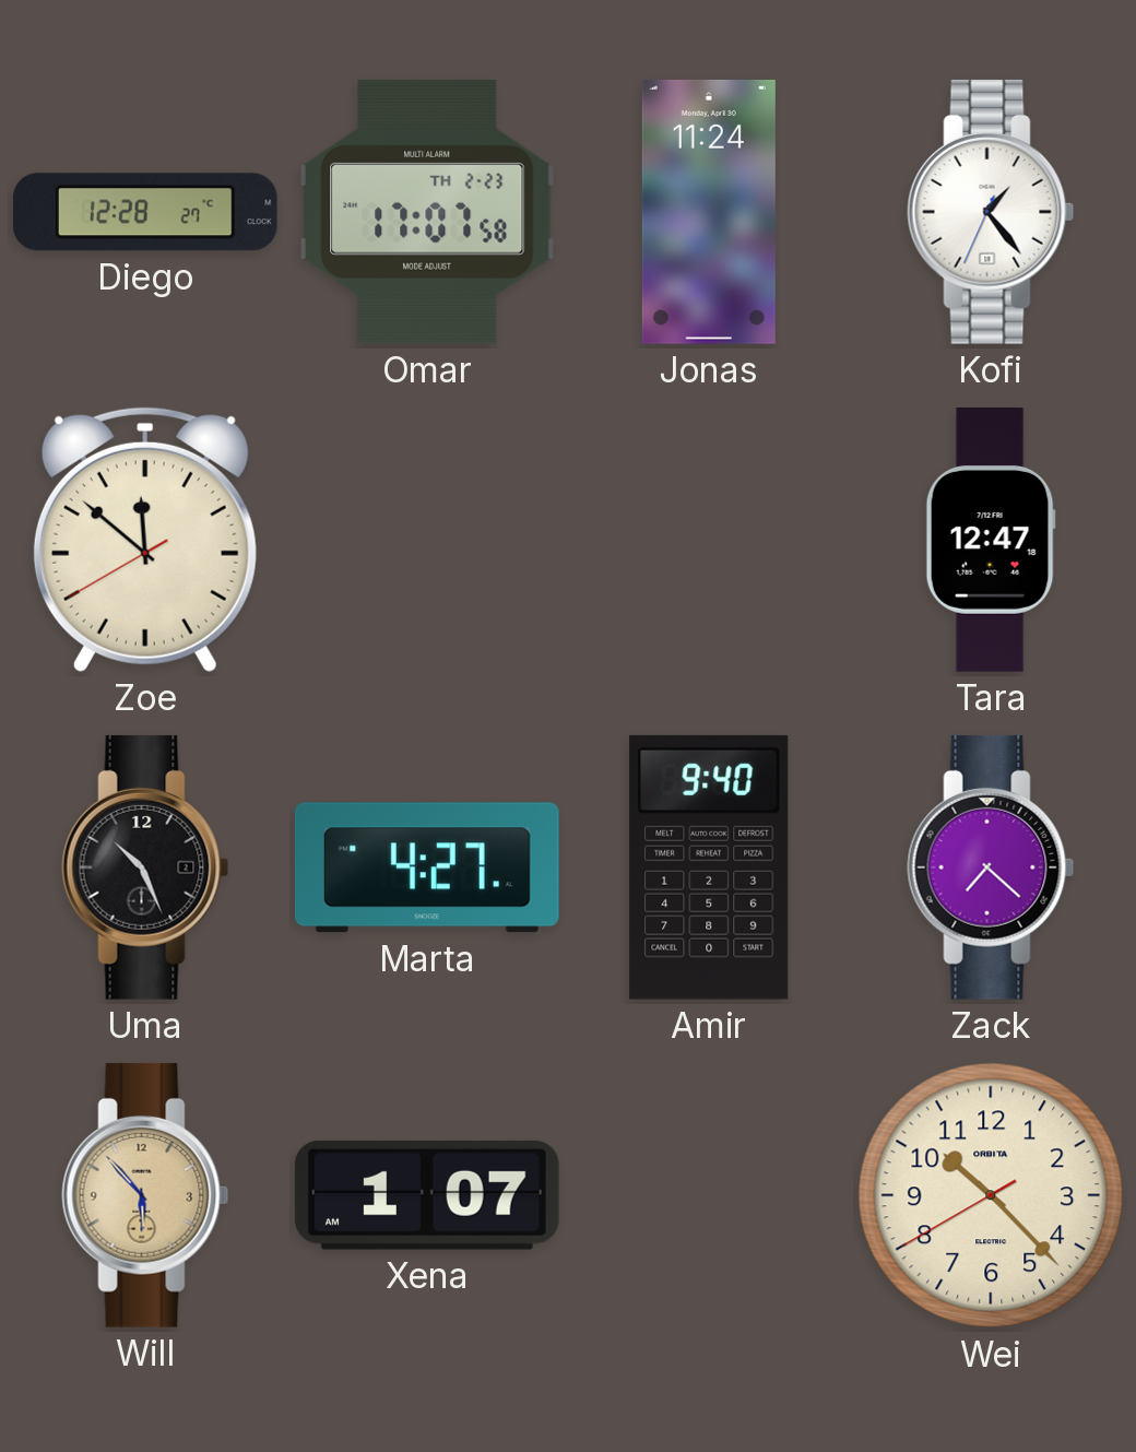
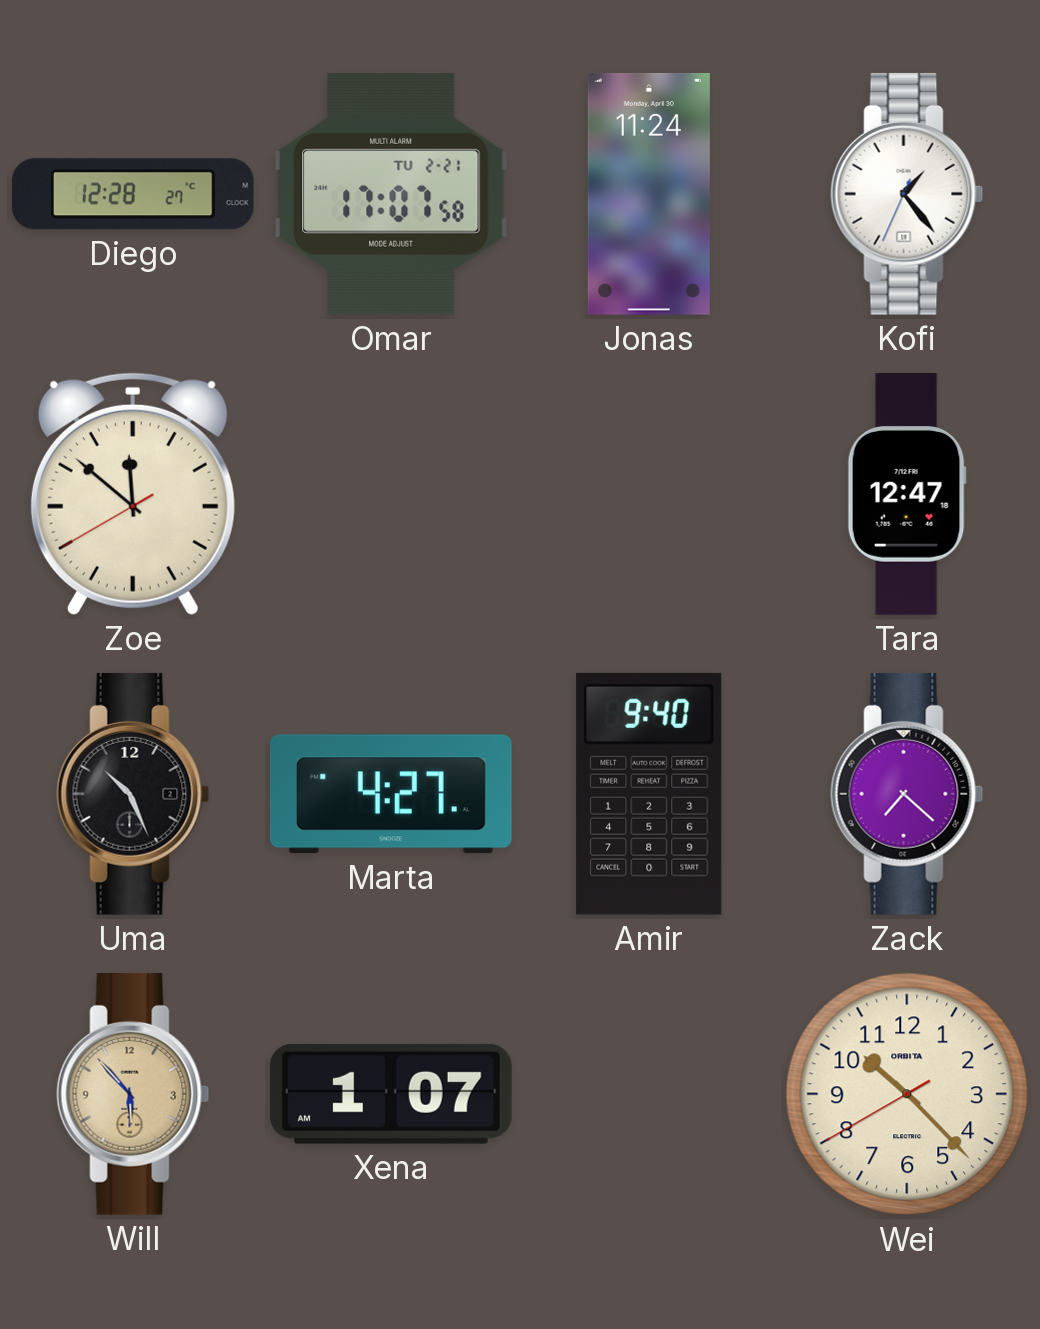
Omar date: TH 2-23 -> TU 2-21
